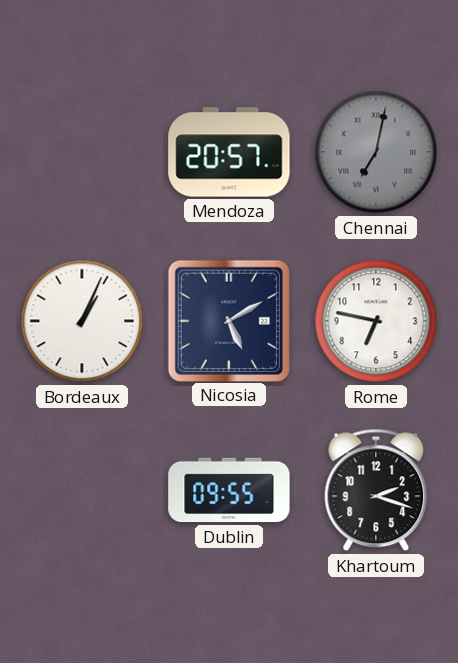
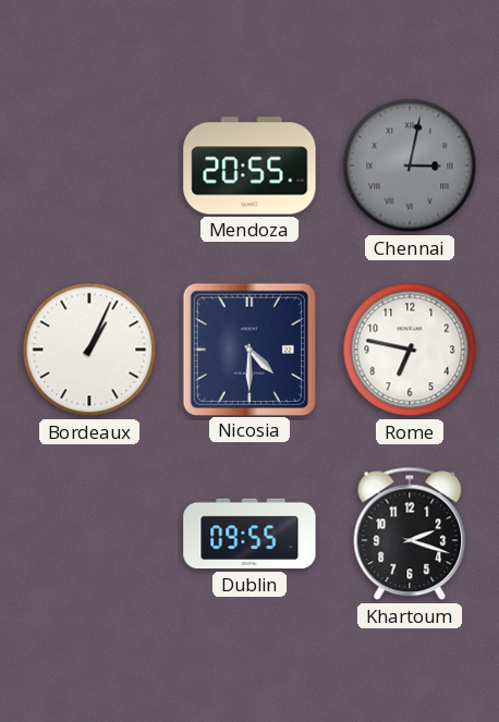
Mendoza: 20:57 -> 20:55
Chennai: 7:02 -> 3:02
Nicosia: 5:10 -> 4:30
